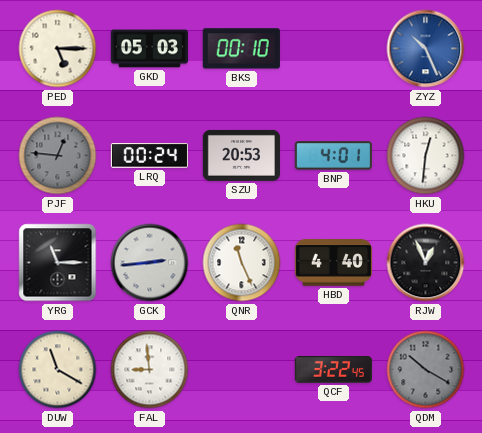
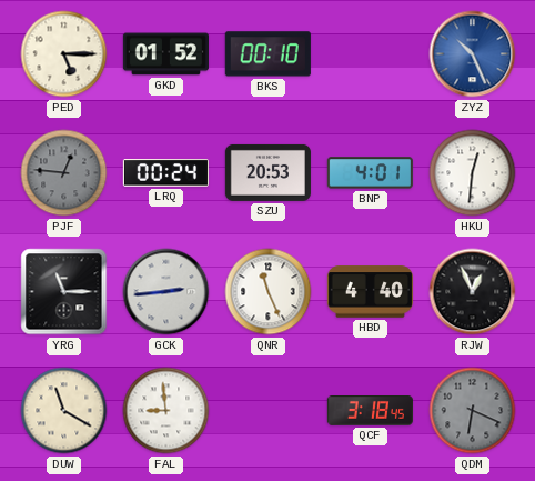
GKD: 05:03 -> 01:52
QCF: 3:22 -> 3:18
QDM: 10:20 -> 6:19
